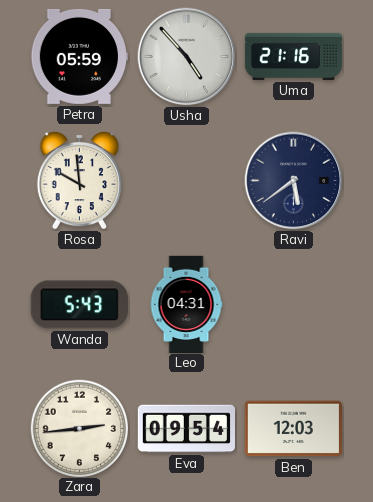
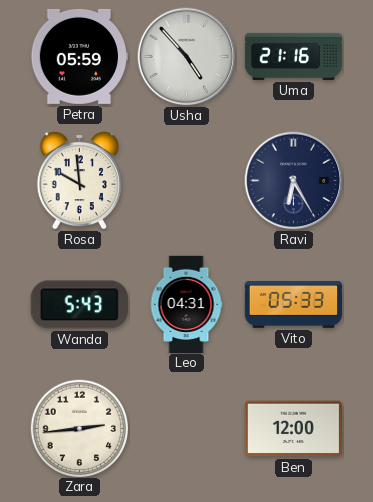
Ravi: 5:39 -> 6:25
Vito: none -> 05:33
Eva: 09:54 -> none
Ben: 12:03 -> 12:00
